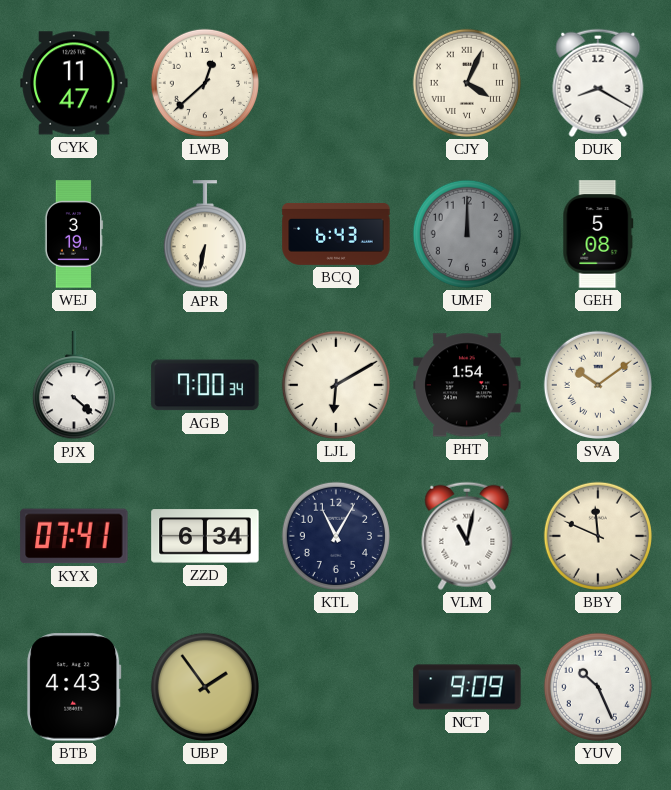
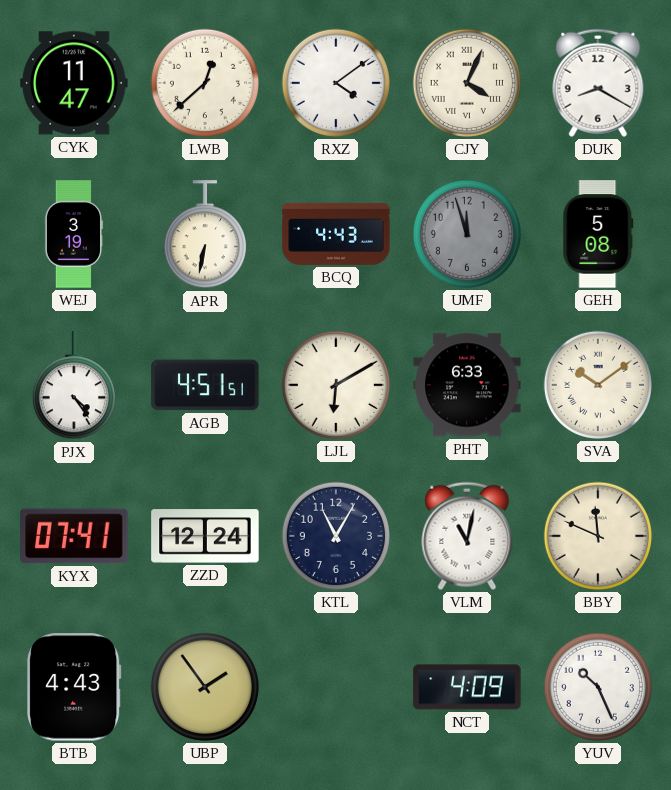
RXZ: none -> 4:09
BCQ: 6:43 -> 4:43
UMF: 12:00 -> 11:57
PJX: 4:22 -> 4:24
AGB: 7:00 -> 4:51
PHT: 1:54 -> 6:33
ZZD: 6:34 -> 12:24
NCT: 9:09 -> 4:09
